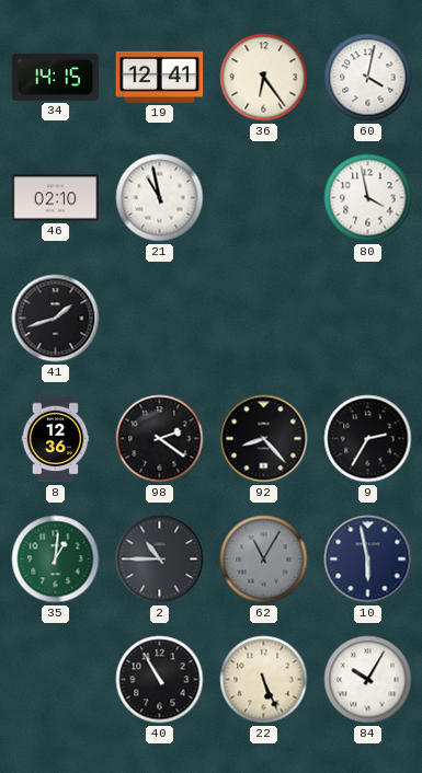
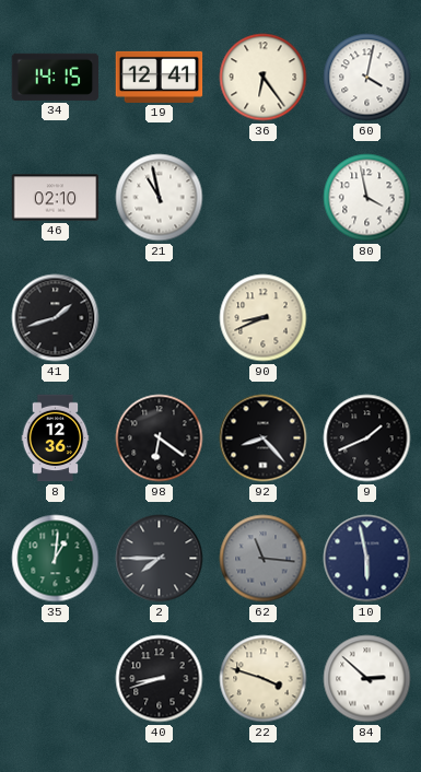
90: none -> 8:41
98: 2:21 -> 6:21
9: 2:35 -> 1:41
2: 10:45 -> 7:45
62: 11:05 -> 11:16
40: 10:55 -> 8:42
22: 5:26 -> 3:48
84: 10:05 -> 2:52
